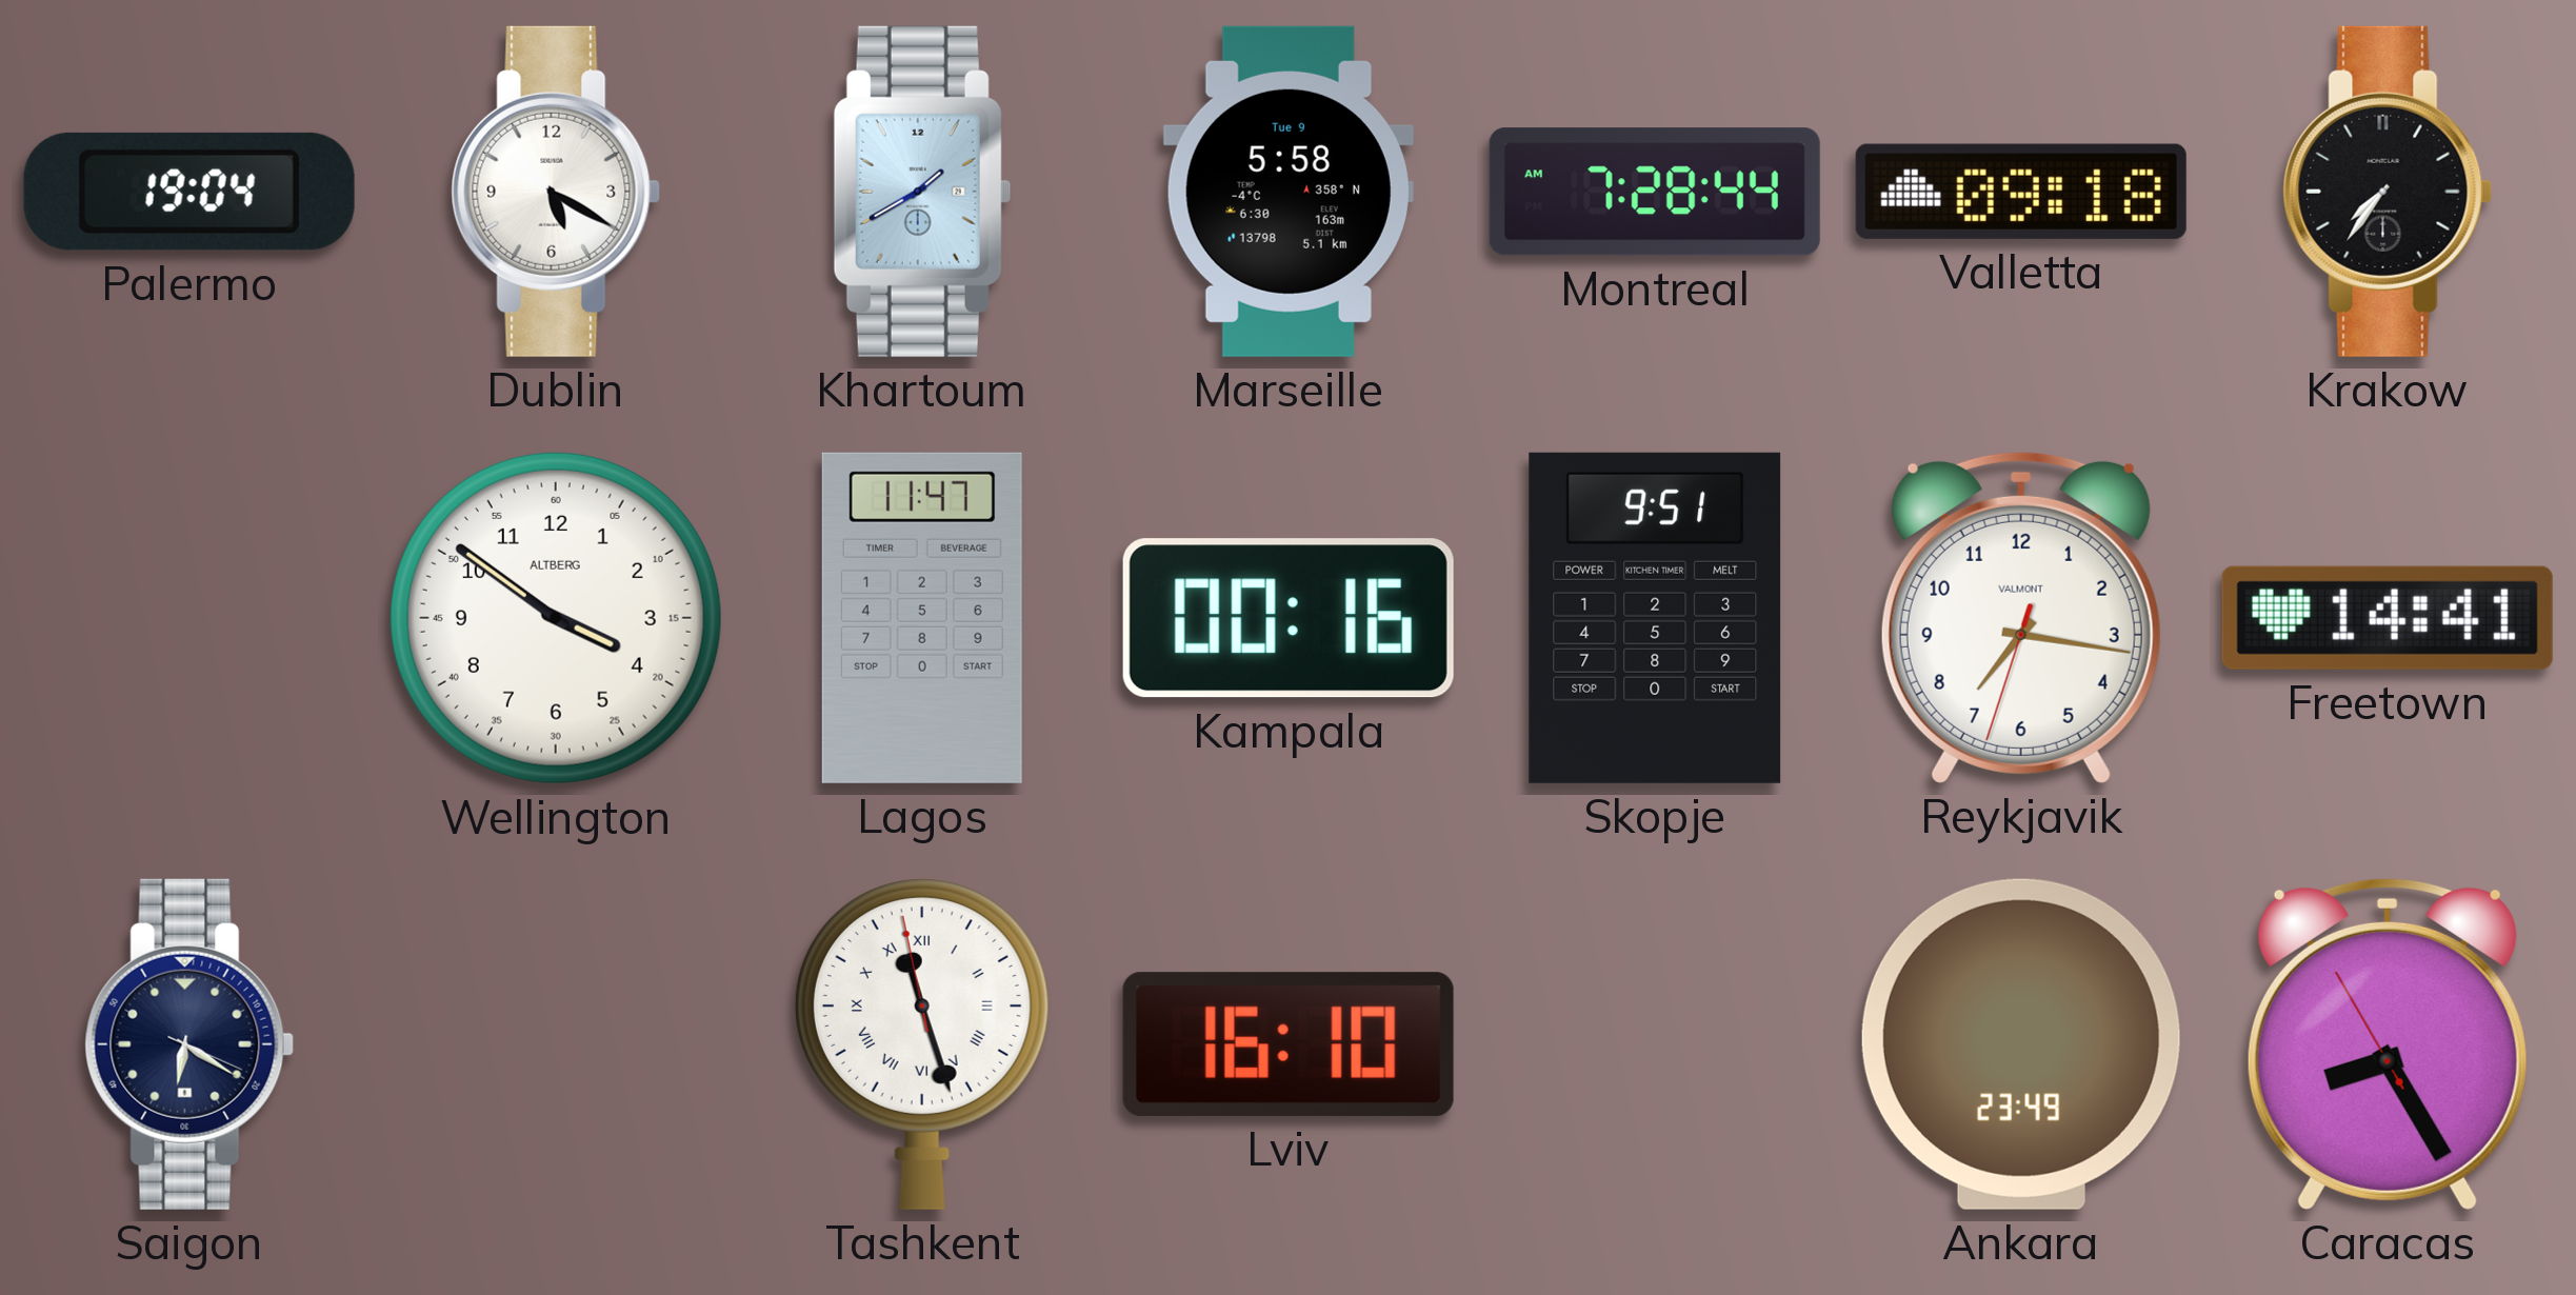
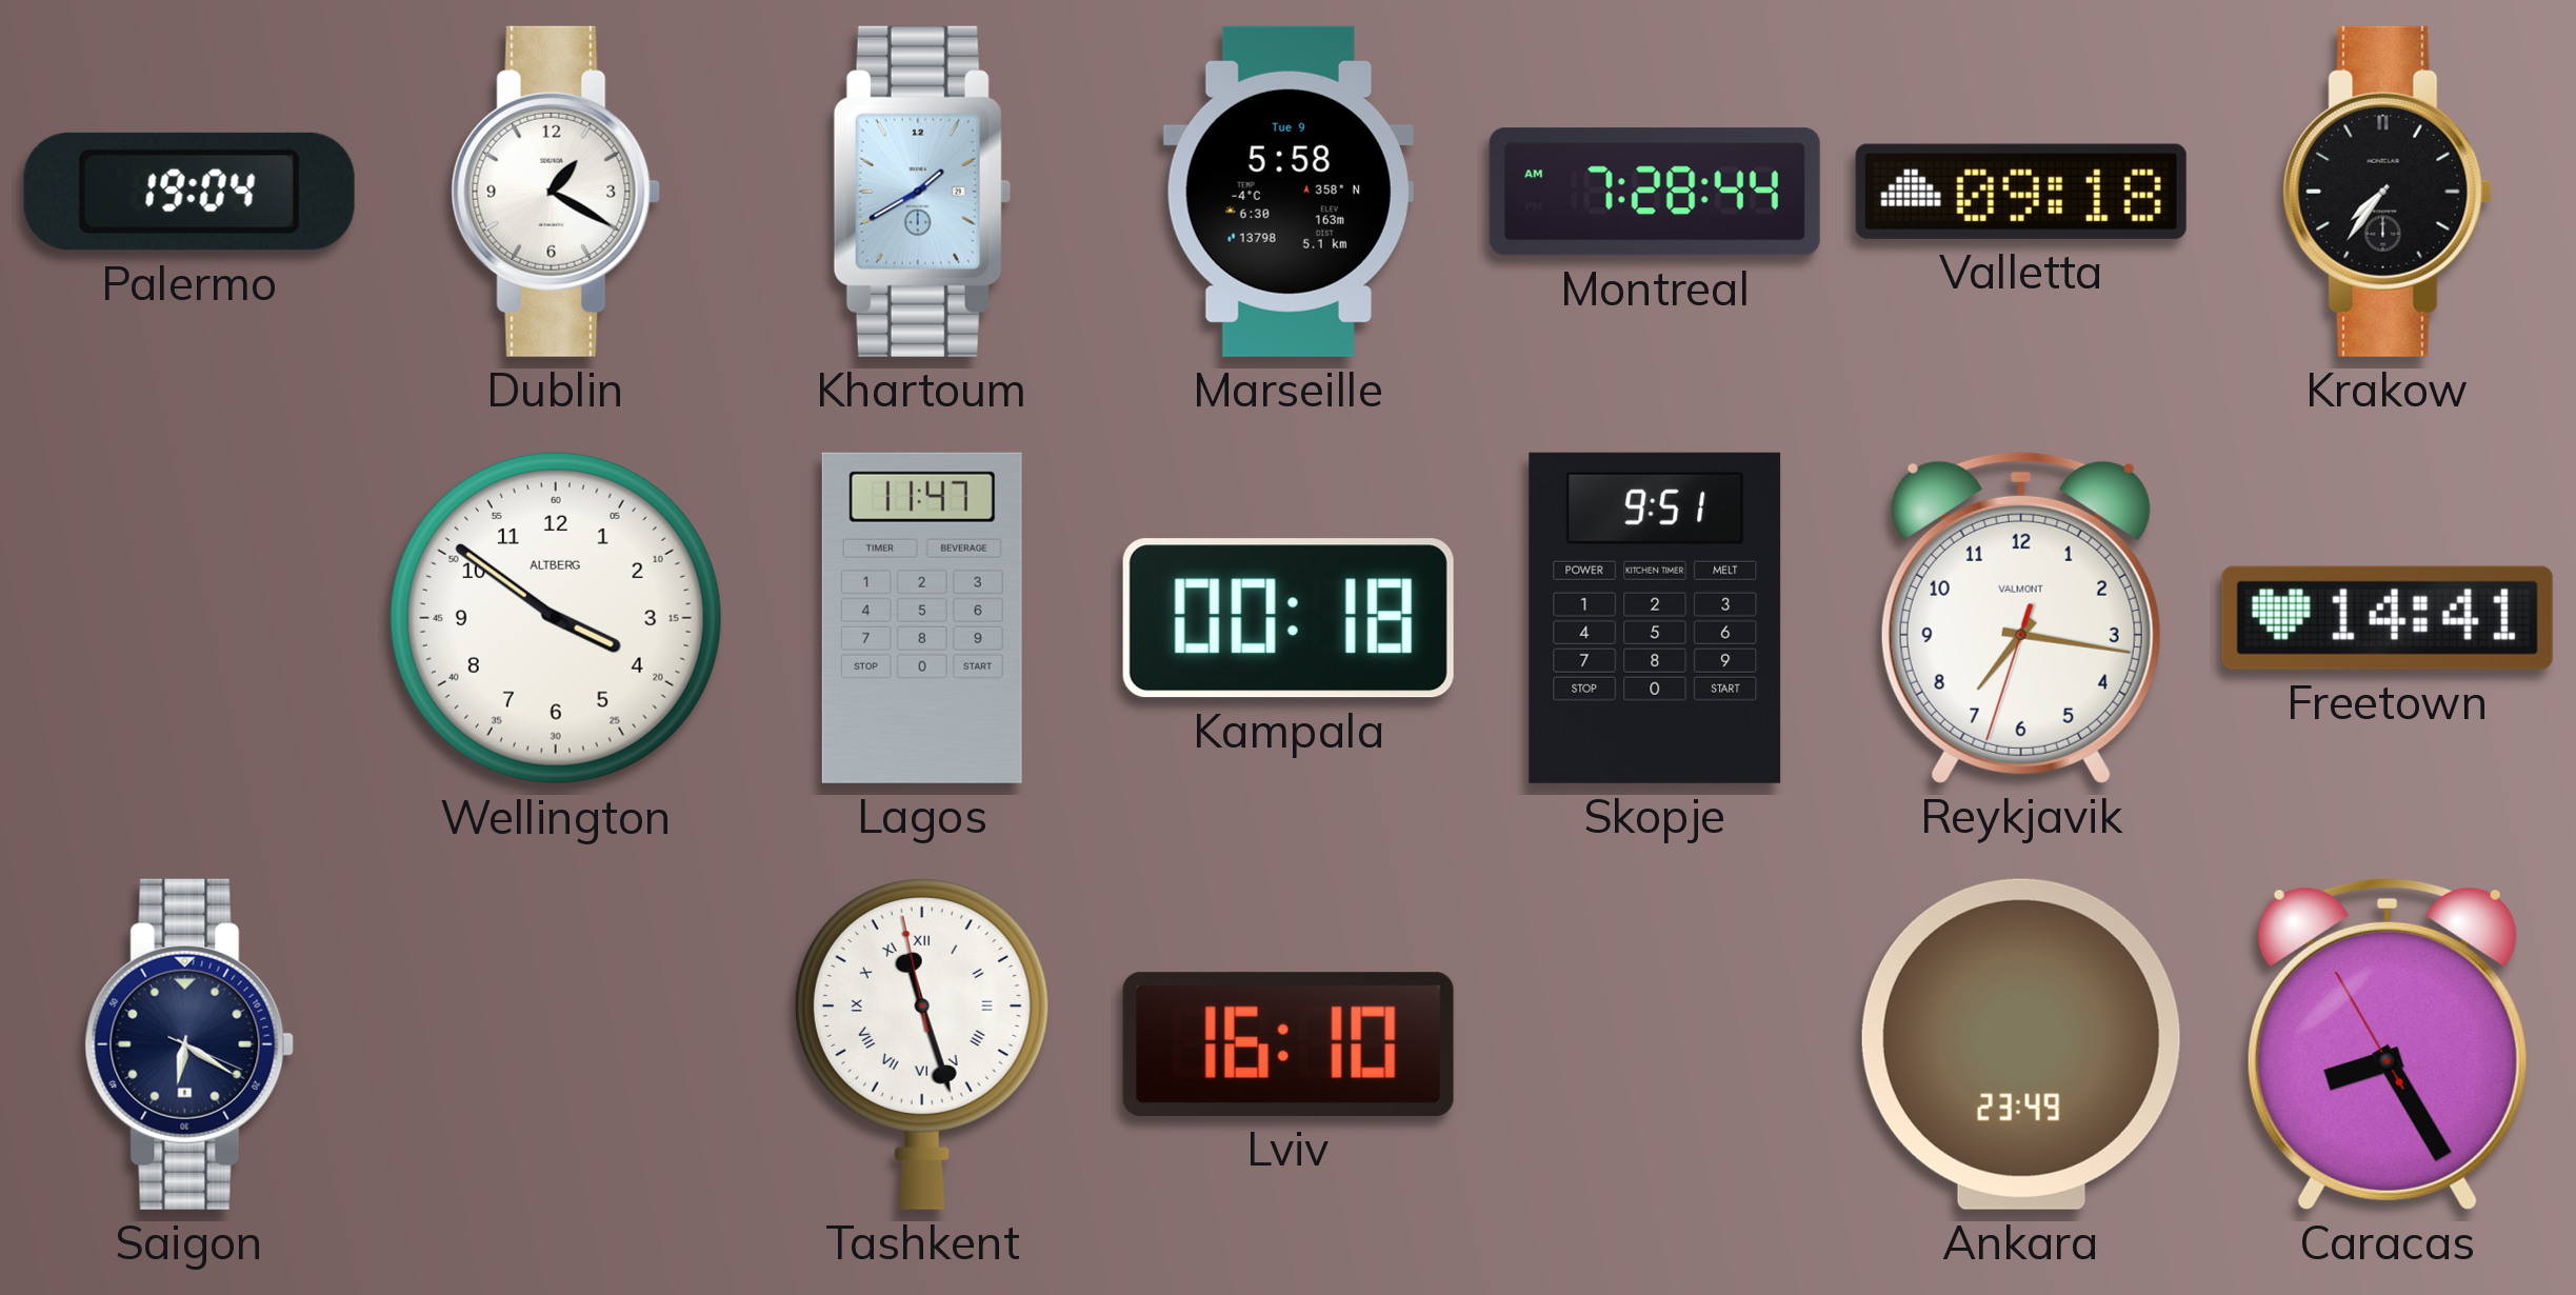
Dublin: 5:20 -> 1:20
Kampala: 00:16 -> 00:18
